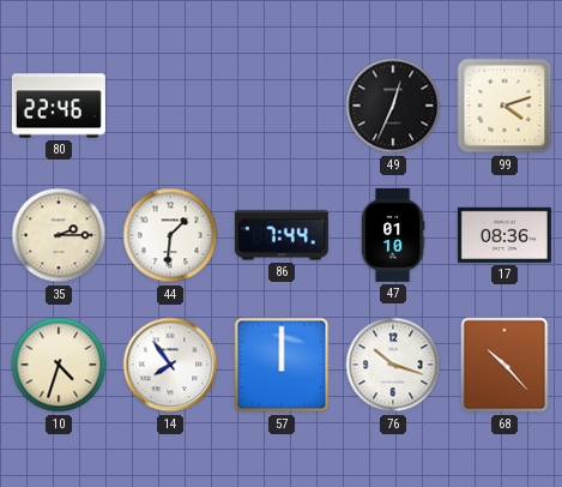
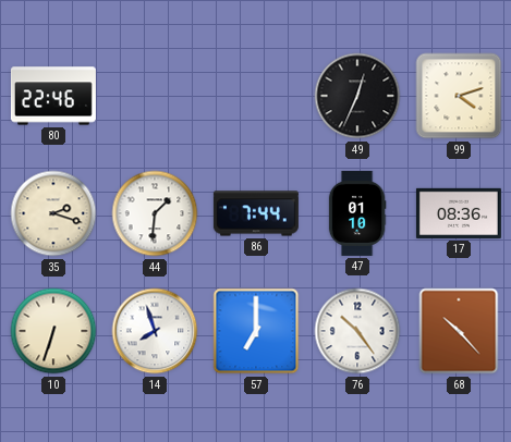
35: 2:15 -> 2:18
10: 4:33 -> 6:33
14: 7:54 -> 7:57
57: 12:00 -> 7:00
76: 10:18 -> 10:24
